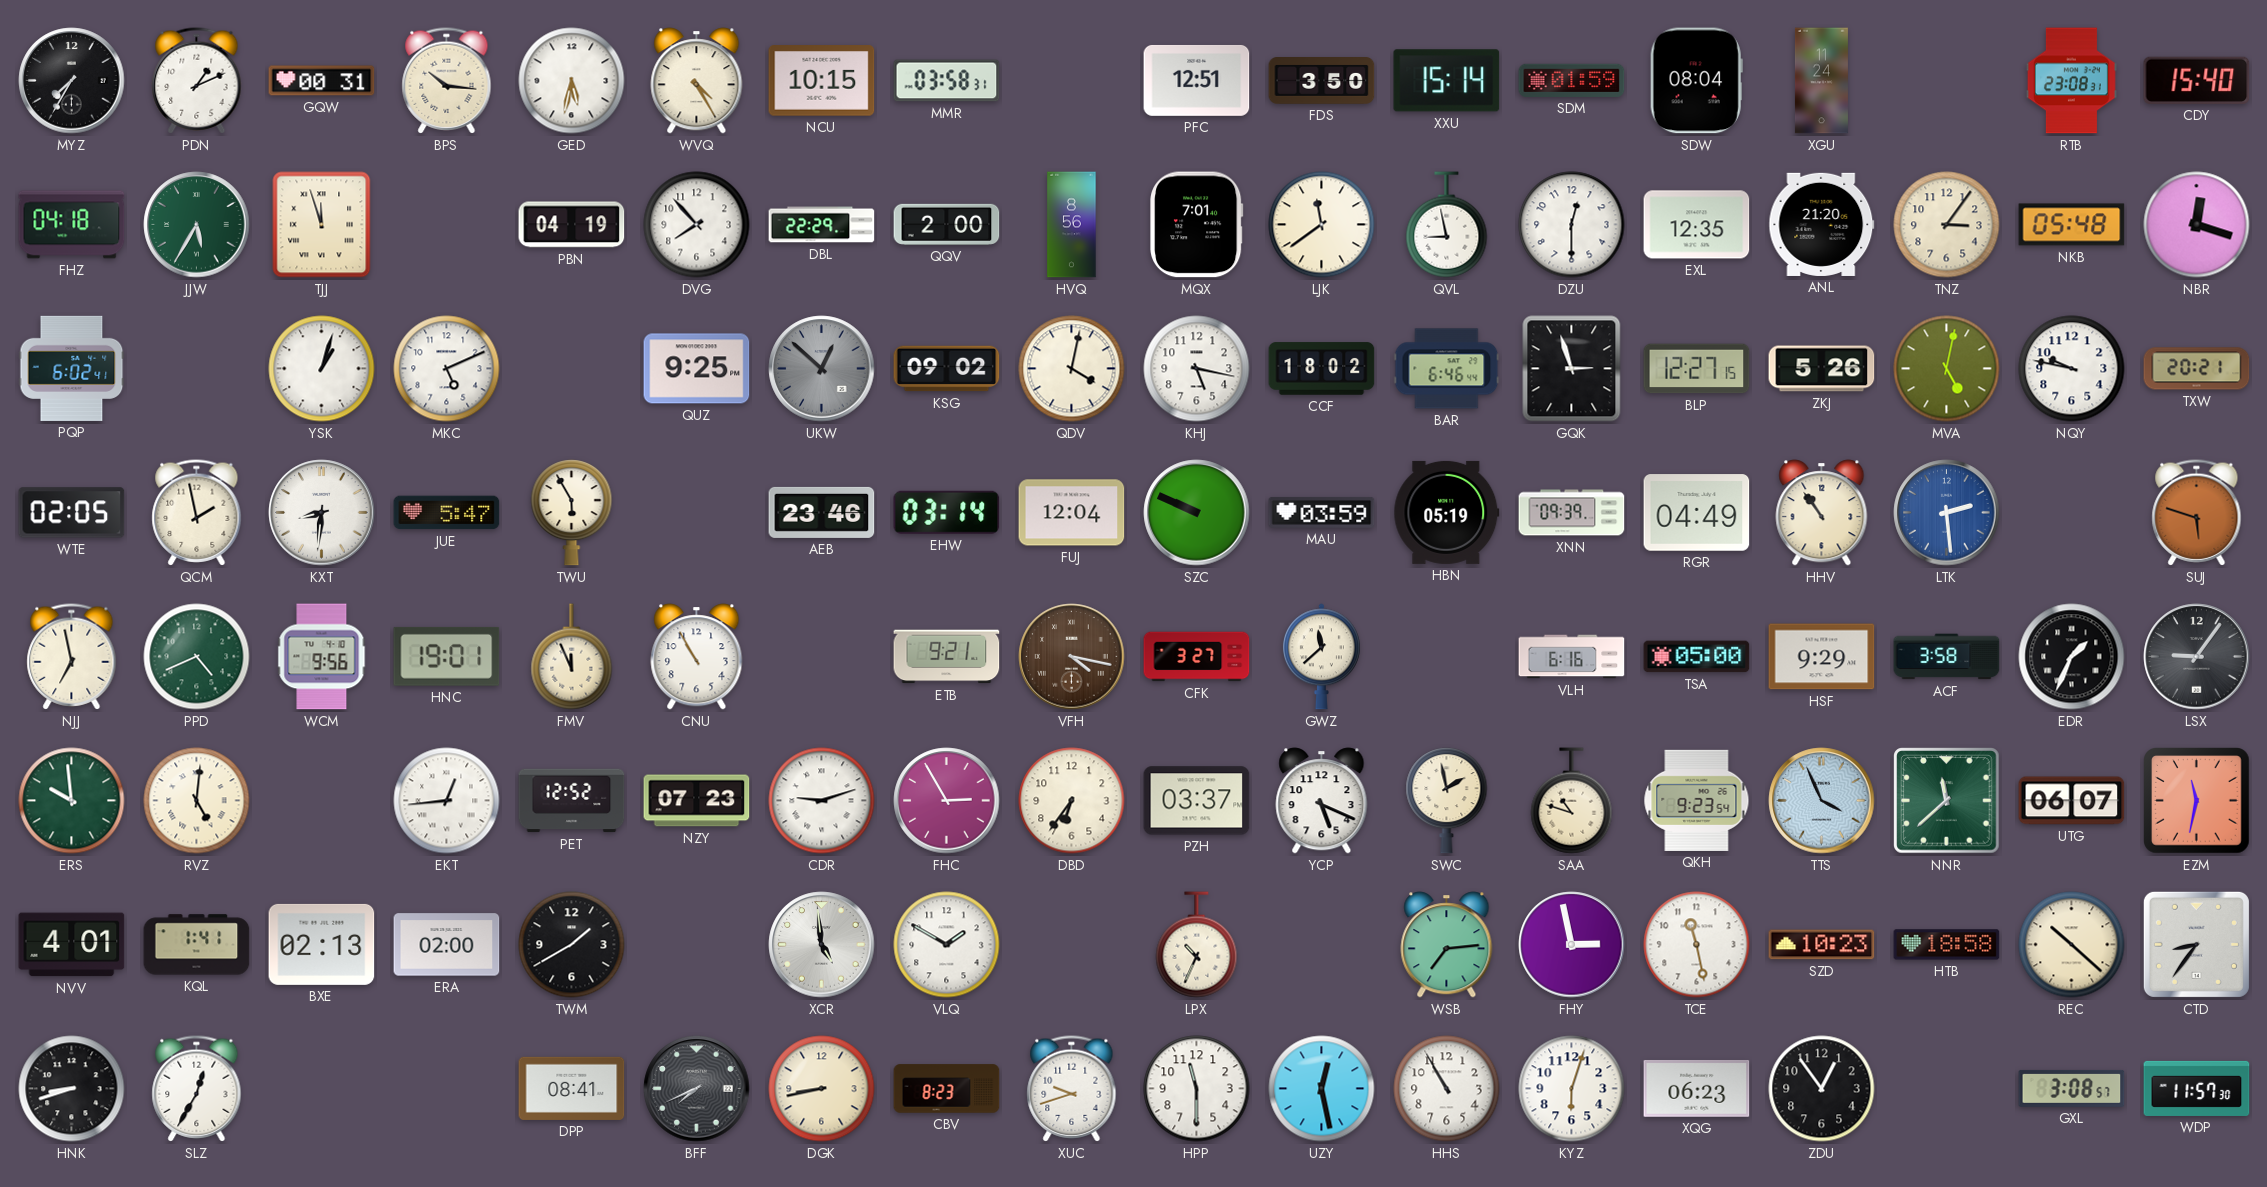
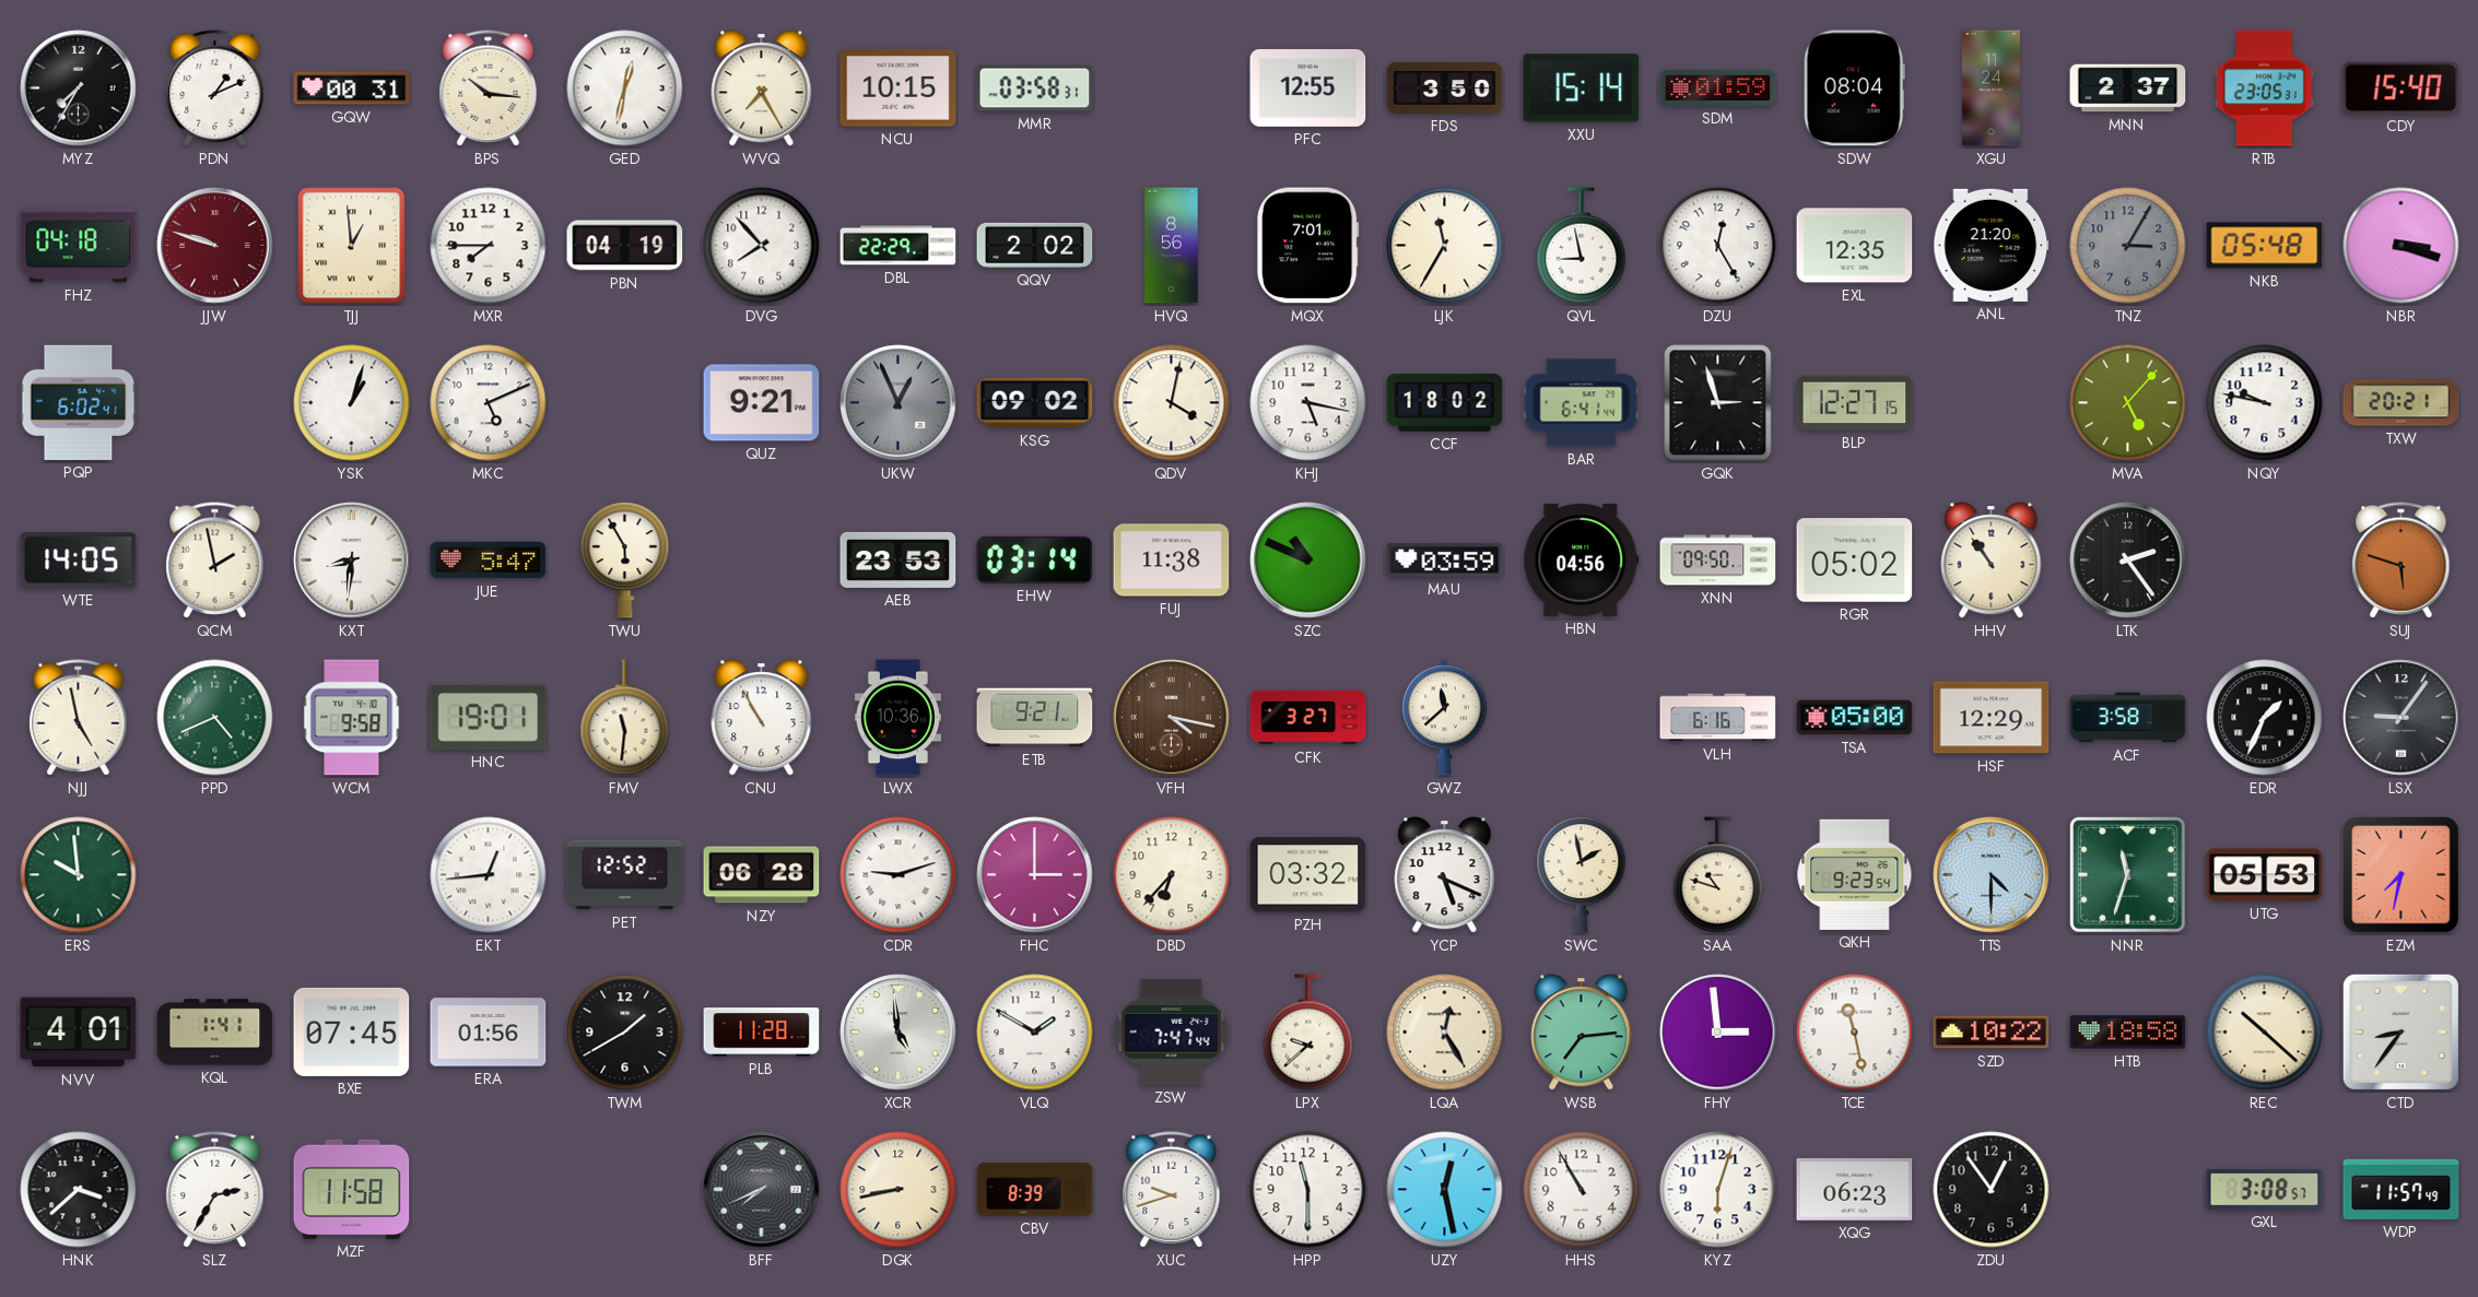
GED: 5:32 -> 12:32
WVQ: 4:25 -> 7:25
PFC: 12:51 -> 12:55
MNN: none -> 2:37
RTB: 23:08 -> 23:05
JJW: 5:35 -> 9:48
JJW dial: green -> burgundy
TJJ: 11:57 -> 12:59
MXR: none -> 7:45
QQV: 2:00 -> 2:02
LJK: 11:39 -> 11:35
DZU: 12:30 -> 12:25
TNZ: 3:06 -> 3:05
TNZ dial: cream -> grey
NBR: 12:18 -> 3:18
QUZ: 9:25 -> 9:21
UKW: 12:52 -> 12:56
BAR: 6:46 -> 6:41
ZKJ: 5:26 -> none
MVA: 5:02 -> 5:07
WTE: 02:05 -> 14:05
AEB: 23:46 -> 23:53
FUJ: 12:04 -> 11:38
SZC: 9:49 -> 10:49
HBN: 05:19 -> 04:56
XNN: 09:39 -> 09:50
RGR: 04:49 -> 05:02
LTK: 2:29 -> 2:24
LTK dial: blue -> black
NJJ: 6:58 -> 4:58
WCM: 9:56 -> 9:58
FMV: 11:56 -> 11:31
LWX: none -> 10:36
HSF: 9:29 -> 12:29
RVZ: 5:01 -> none
NZY: 07:23 -> 06:28
FHC: 2:55 -> 3:00
DBD: 6:36 -> 6:37
PZH: 03:37 -> 03:32
TTS: 3:56 -> 4:30
NNR: 11:38 -> 11:33
UTG: 06:07 -> 05:53
EZM: 11:32 -> 7:32
BXE: 02:13 -> 07:45
ERA: 02:00 -> 01:56
PLB: none -> 11:28
ZSW: none -> 7:47
LPX: 10:34 -> 9:38
LQA: none -> 12:25
FHY: 2:58 -> 2:59
SZD: 10:23 -> 10:22
HNK: 8:42 -> 3:38
SLZ: 12:35 -> 2:35
MZF: none -> 11:58
DPP: 08:41 -> none
CBV: 8:23 -> 8:39
WDP: 11:57:30 -> 11:57:49
